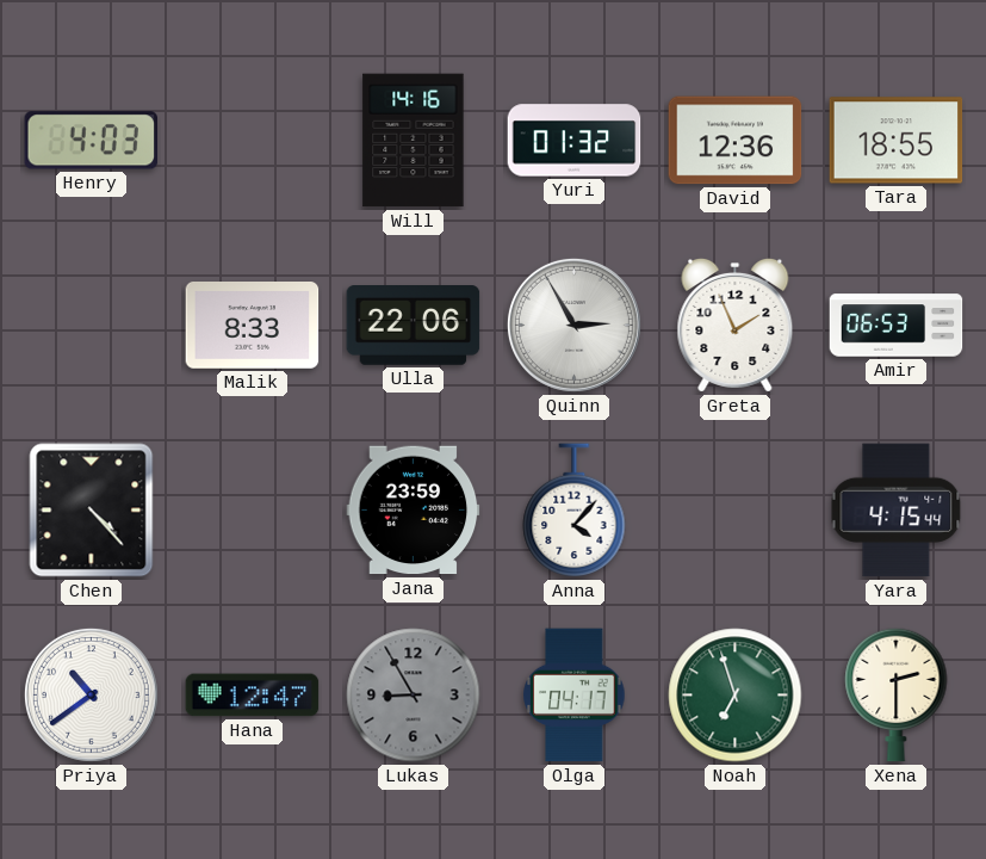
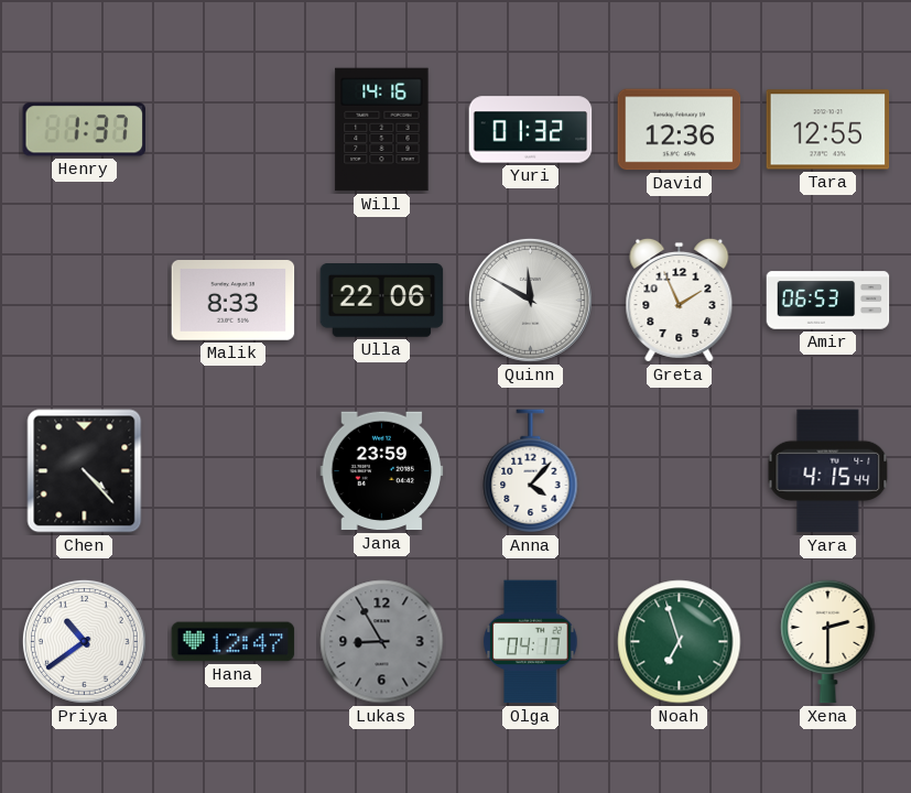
Henry: 4:03 -> 1:37
Tara: 18:55 -> 12:55
Quinn: 2:55 -> 11:50
